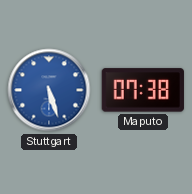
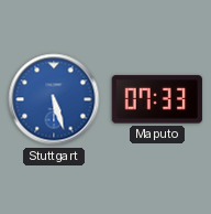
Maputo: 07:38 -> 07:33
